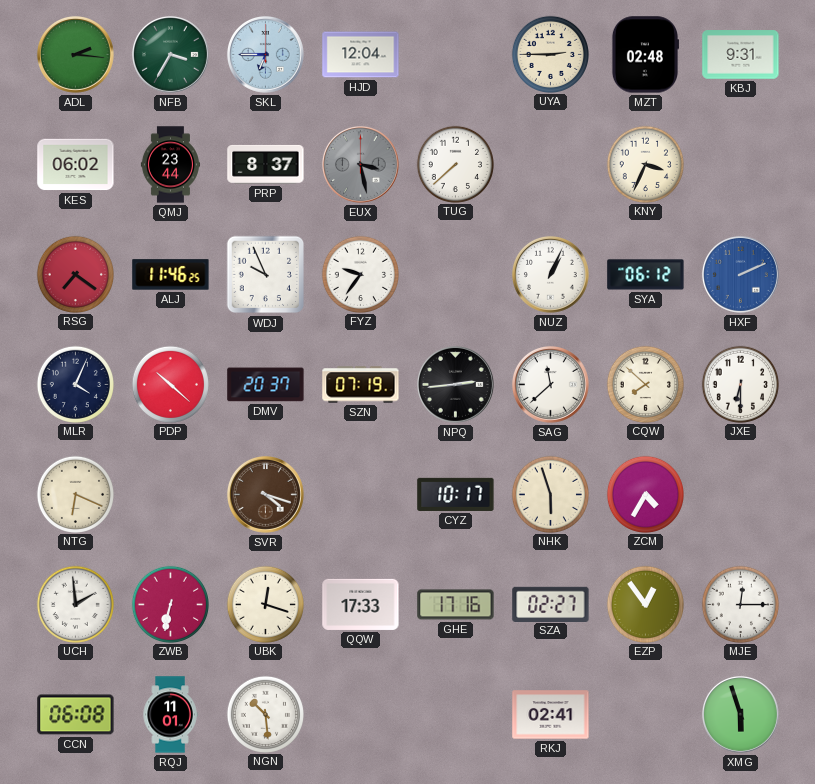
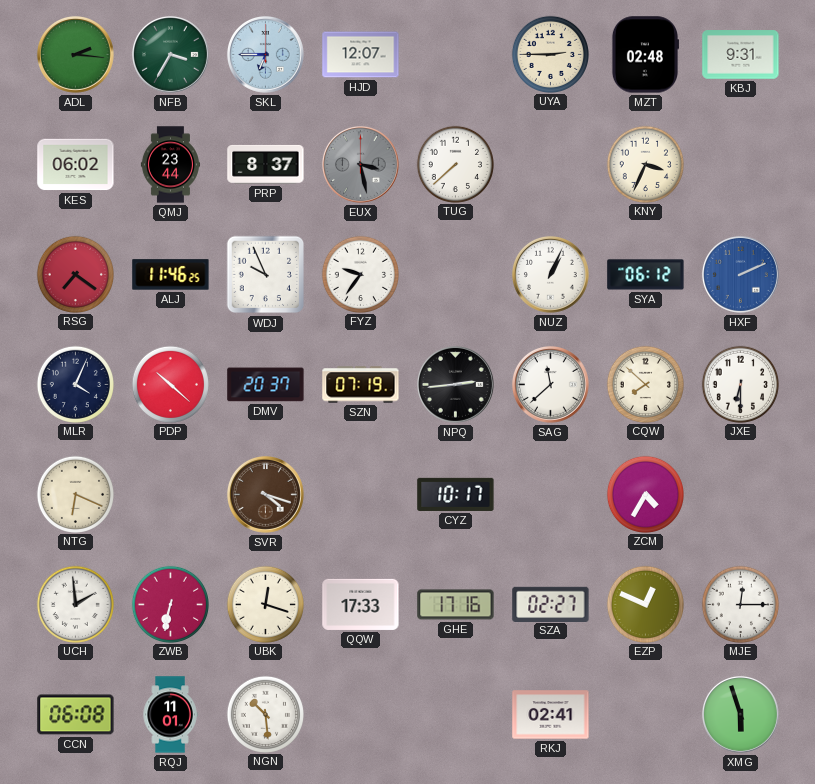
HJD: 12:04 -> 12:07
NHK: 5:57 -> none
EZP: 12:54 -> 12:49
